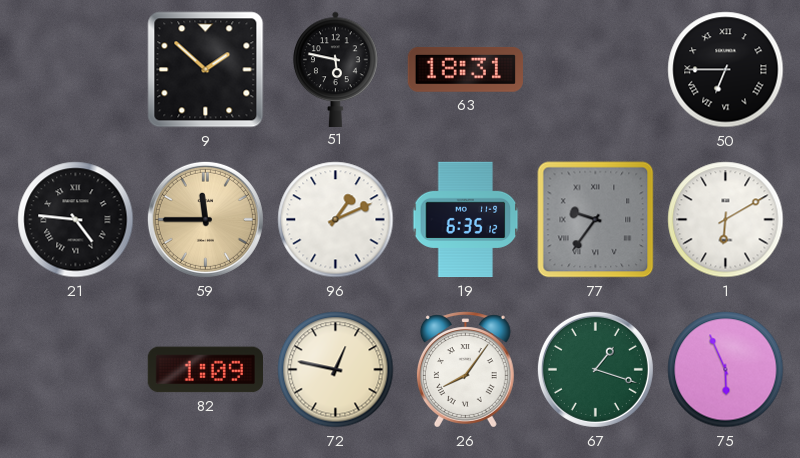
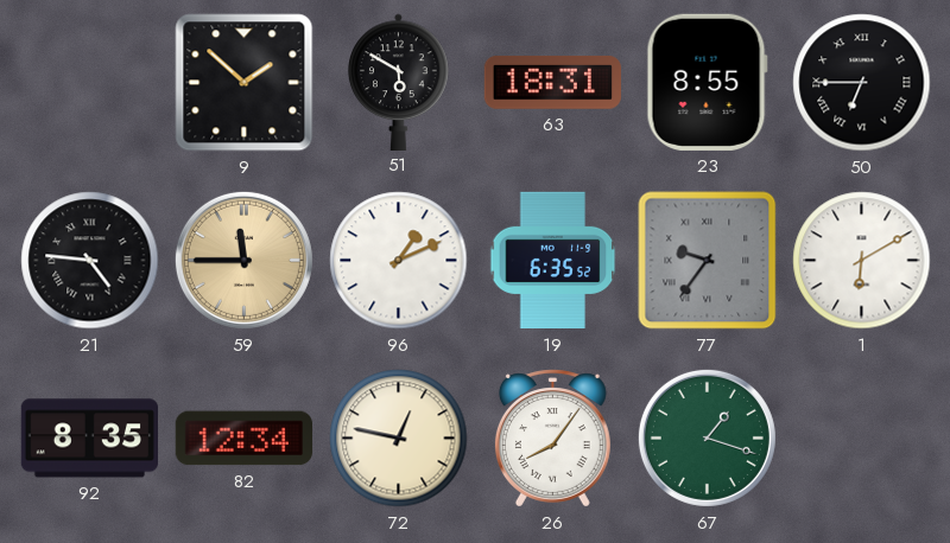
51: 5:47 -> 5:50
23: none -> 8:55
19: 6:35:12 -> 6:35:52
92: none -> 8:35
82: 1:09 -> 12:34
75: 5:56 -> none
